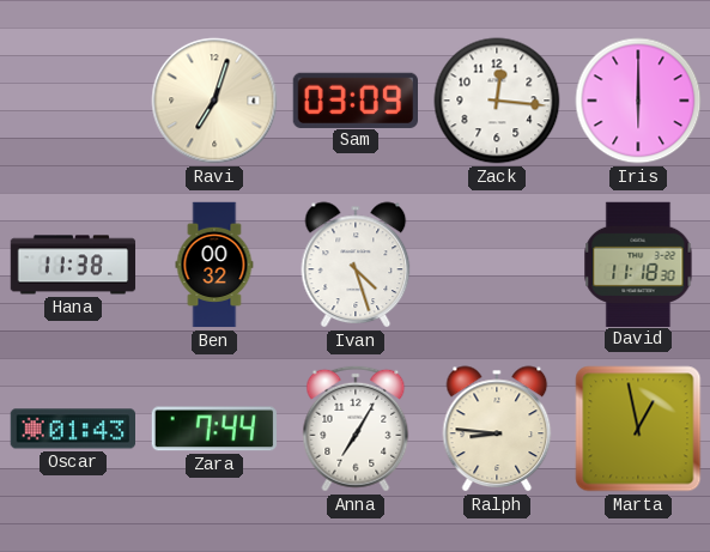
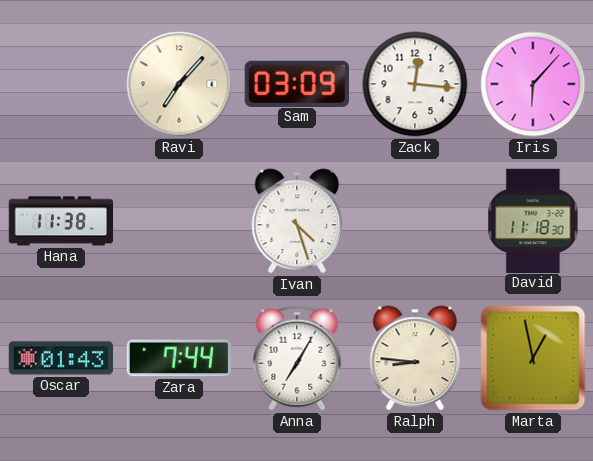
Ravi: 7:03 -> 7:07
Iris: 6:00 -> 6:07
Ben: 00:32 -> none
